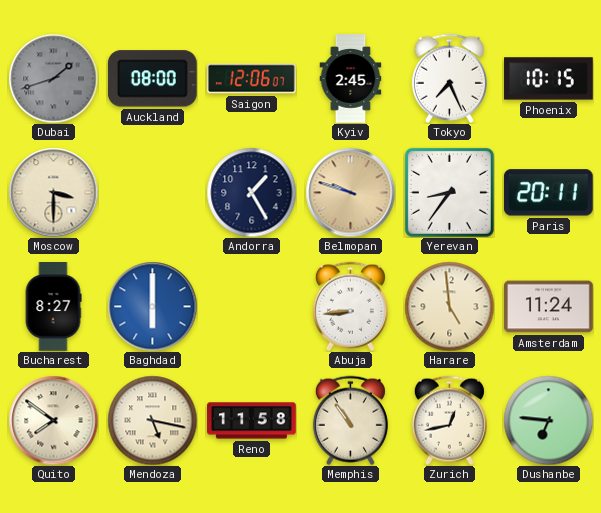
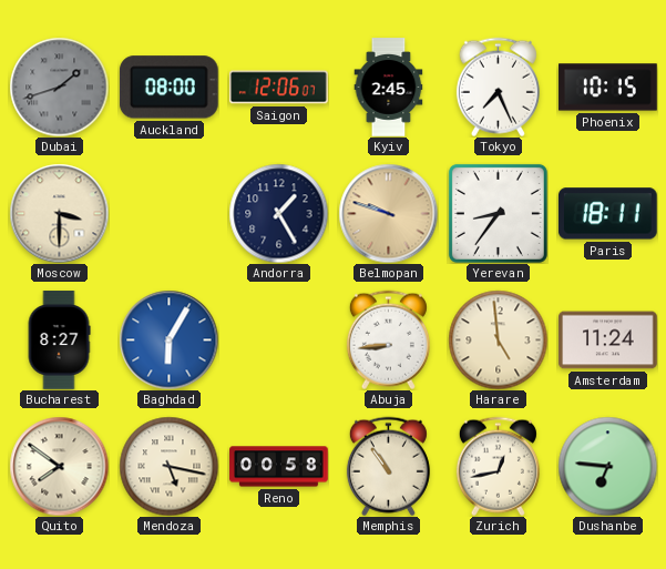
Paris: 20:11 -> 18:11
Baghdad: 6:00 -> 6:05
Reno: 11:58 -> 00:58
